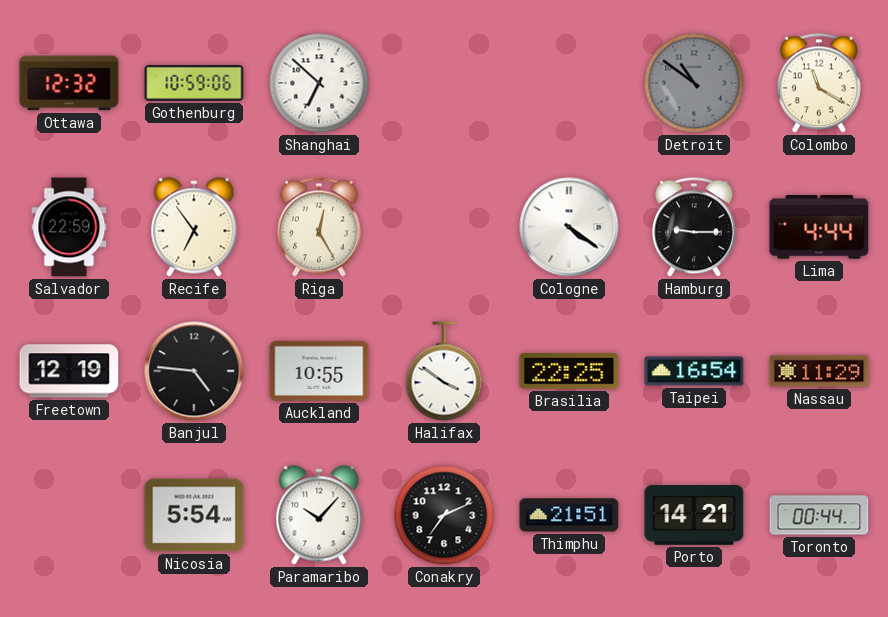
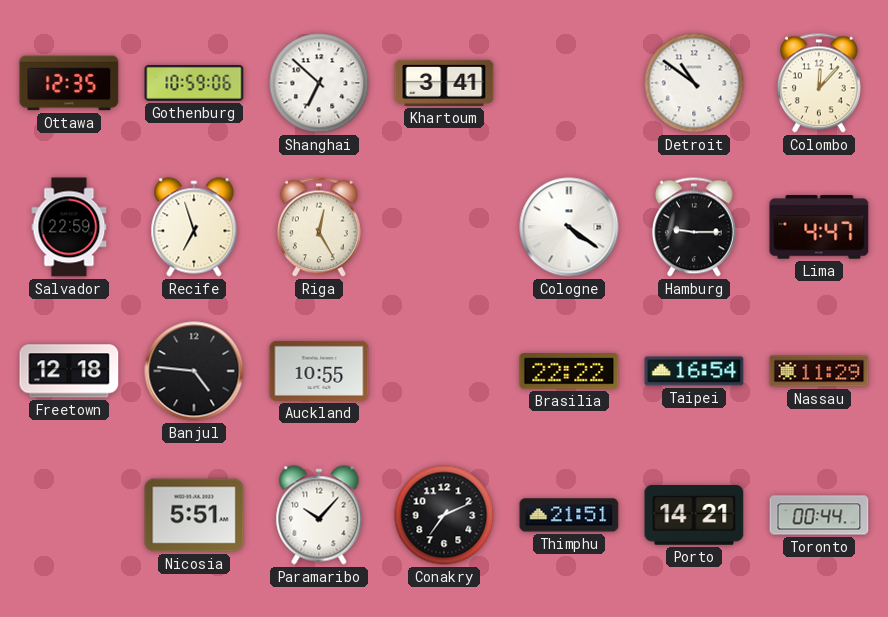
Ottawa: 12:32 -> 12:35
Khartoum: none -> 3:41
Detroit dial: grey -> white
Colombo: 11:20 -> 12:07
Recife: 6:54 -> 6:57
Lima: 4:44 -> 4:47
Freetown: 12:19 -> 12:18
Halifax: 3:51 -> none
Brasilia: 22:25 -> 22:22
Nicosia: 5:54 -> 5:51
